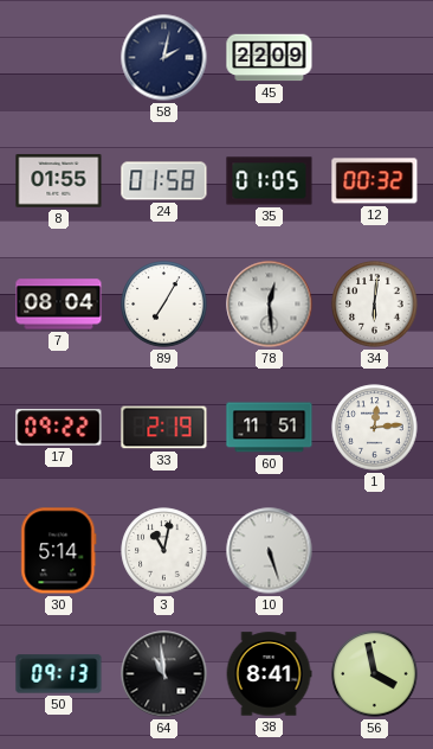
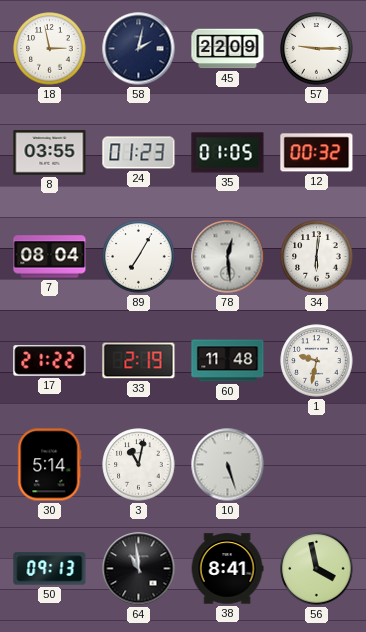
18: none -> 2:58
57: none -> 9:15
8: 01:55 -> 03:55
24: 01:58 -> 01:23
17: 09:22 -> 21:22
60: 11:51 -> 11:48
1: 12:14 -> 9:32
